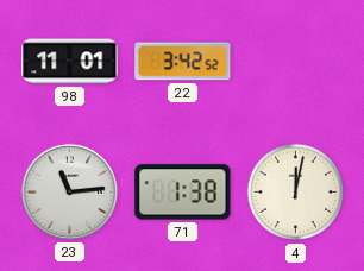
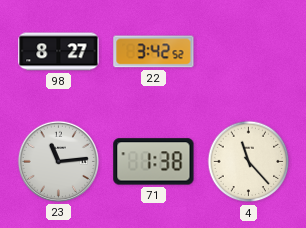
98: 11:01 -> 8:27
4: 12:02 -> 11:23
